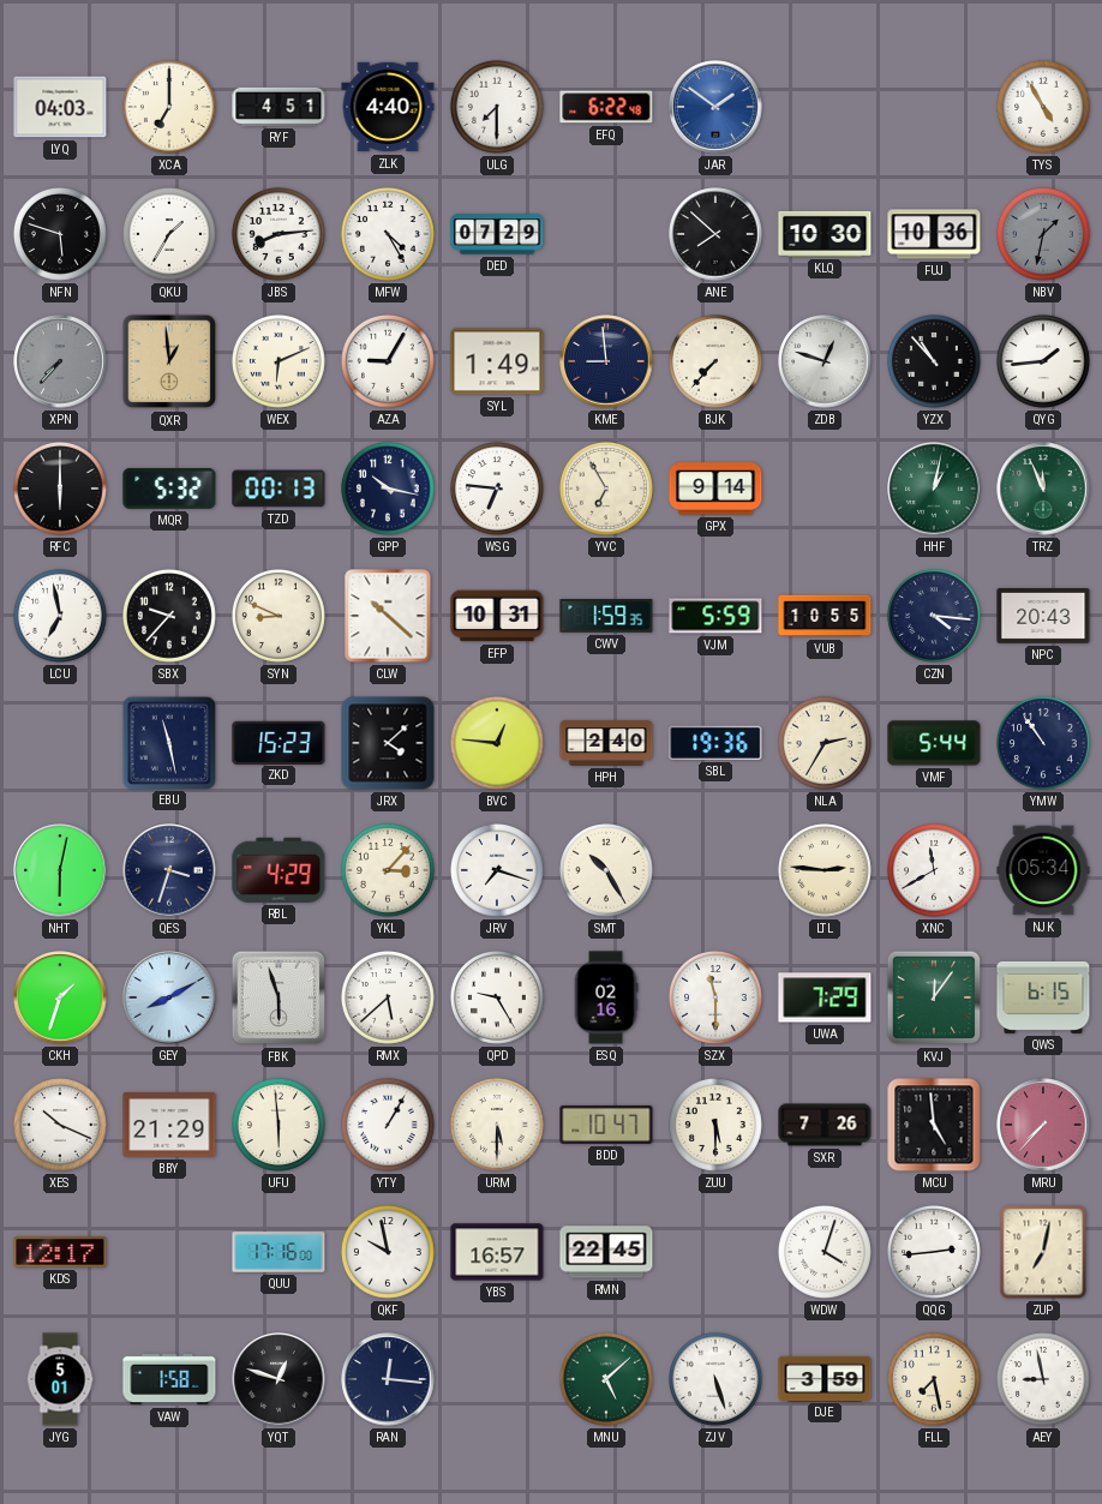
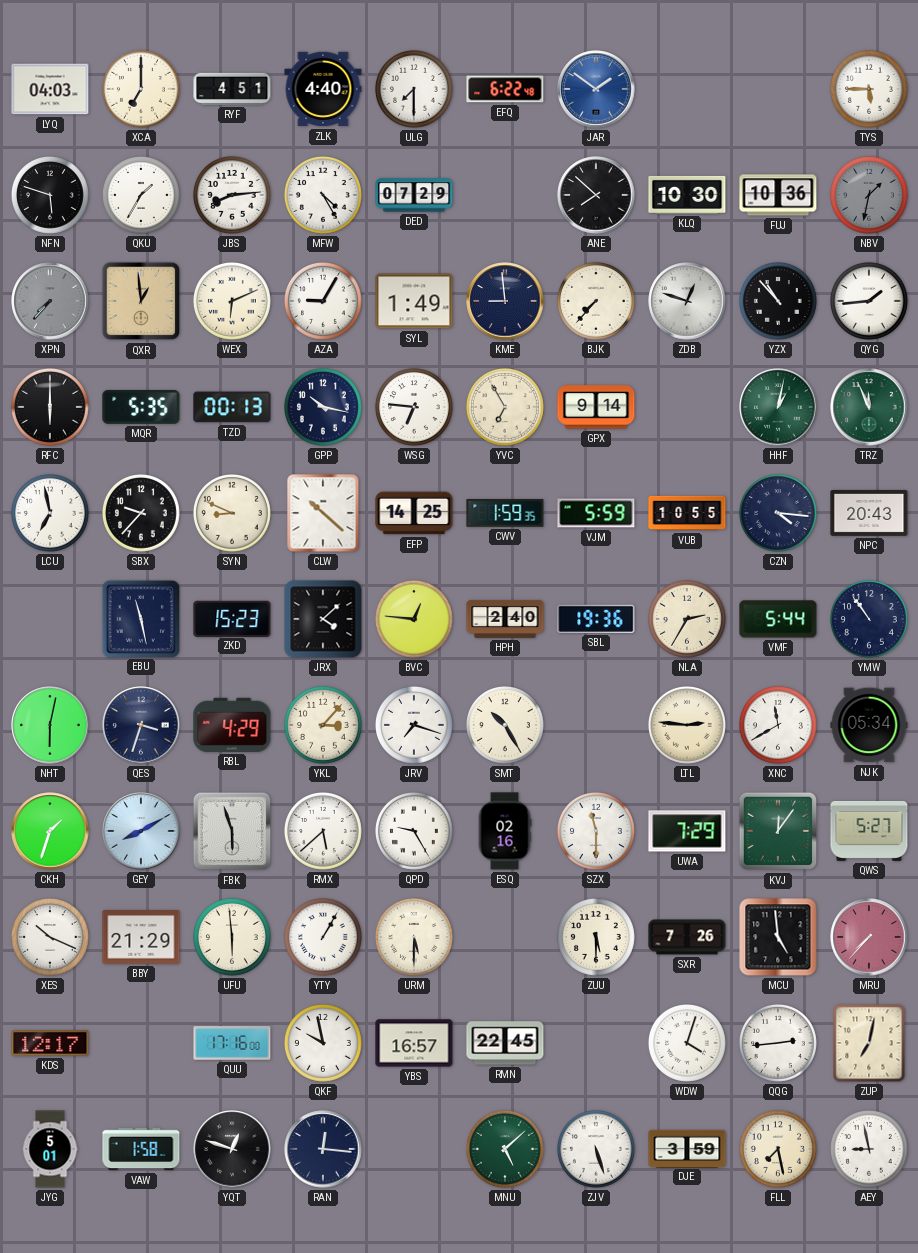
TYS: 4:55 -> 5:45
MQR: 5:32 -> 5:35
EFP: 10:31 -> 14:25
QWS: 6:15 -> 5:27
BDD: 10:47 -> none
